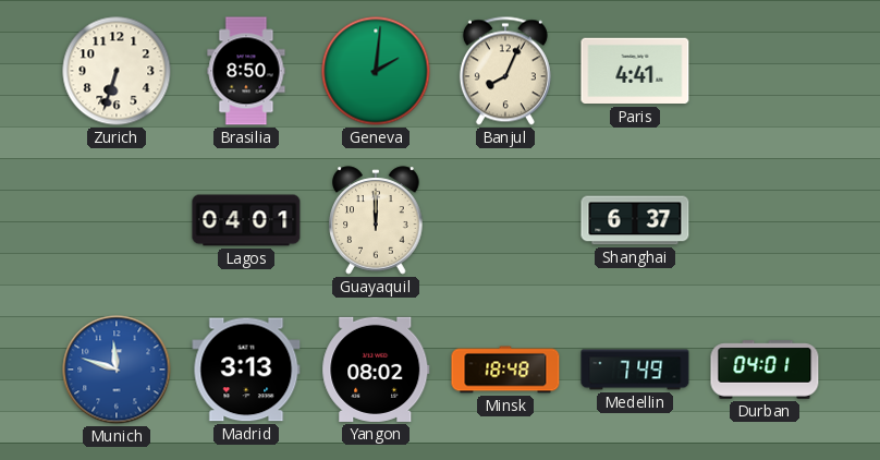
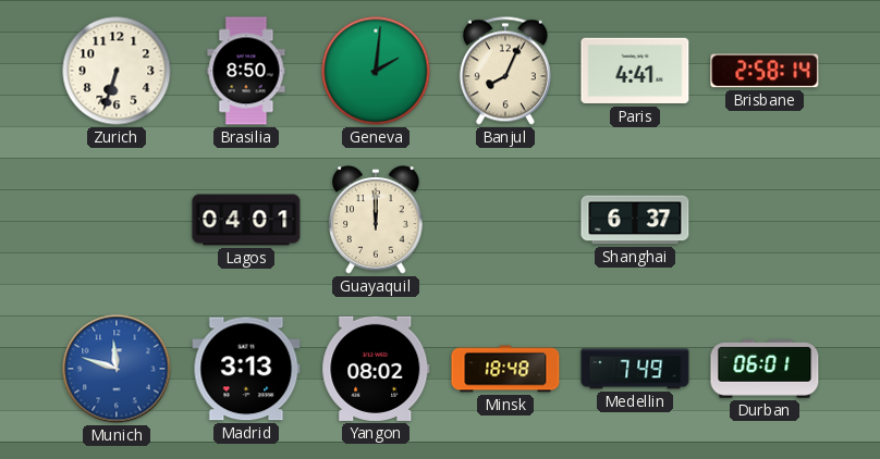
Brisbane: none -> 2:58
Durban: 04:01 -> 06:01
